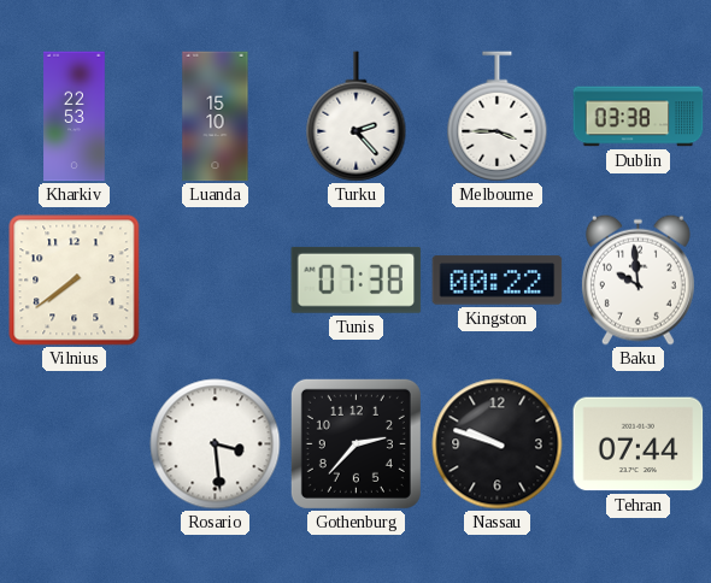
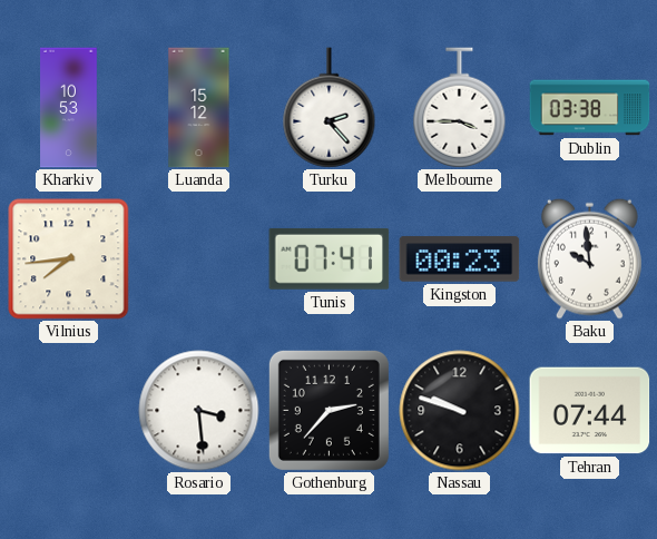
Kharkiv: 22:53 -> 10:53
Luanda: 15:10 -> 15:12
Vilnius: 7:39 -> 7:44
Tunis: 07:38 -> 07:41
Kingston: 00:22 -> 00:23
